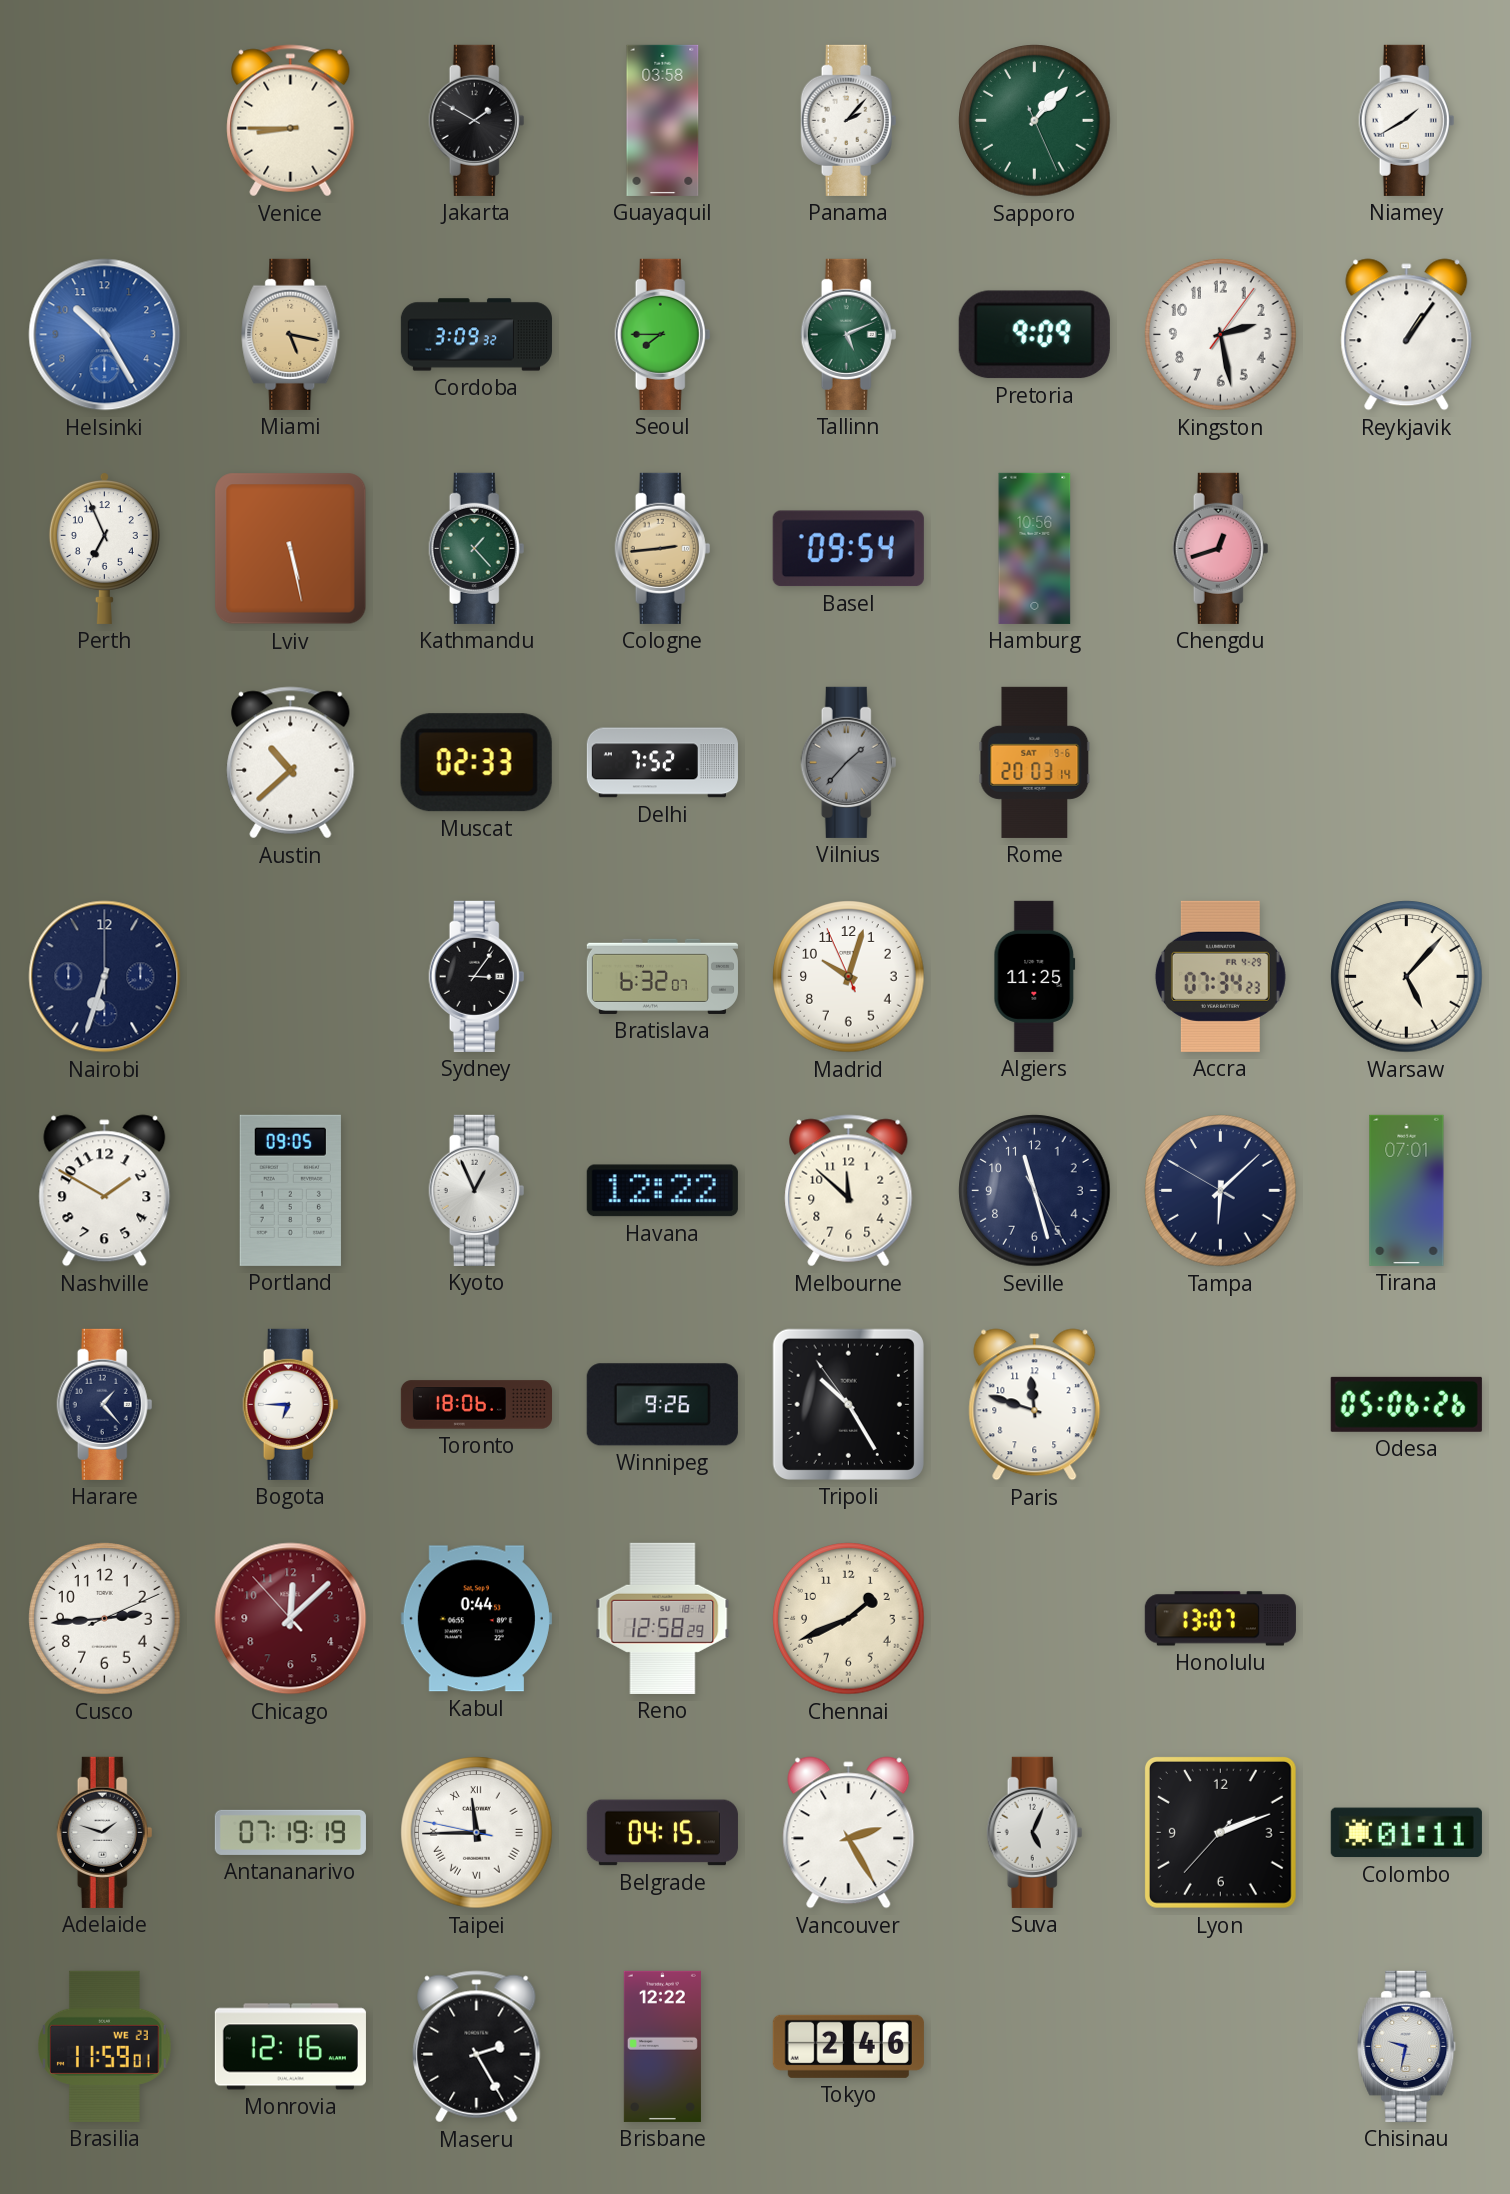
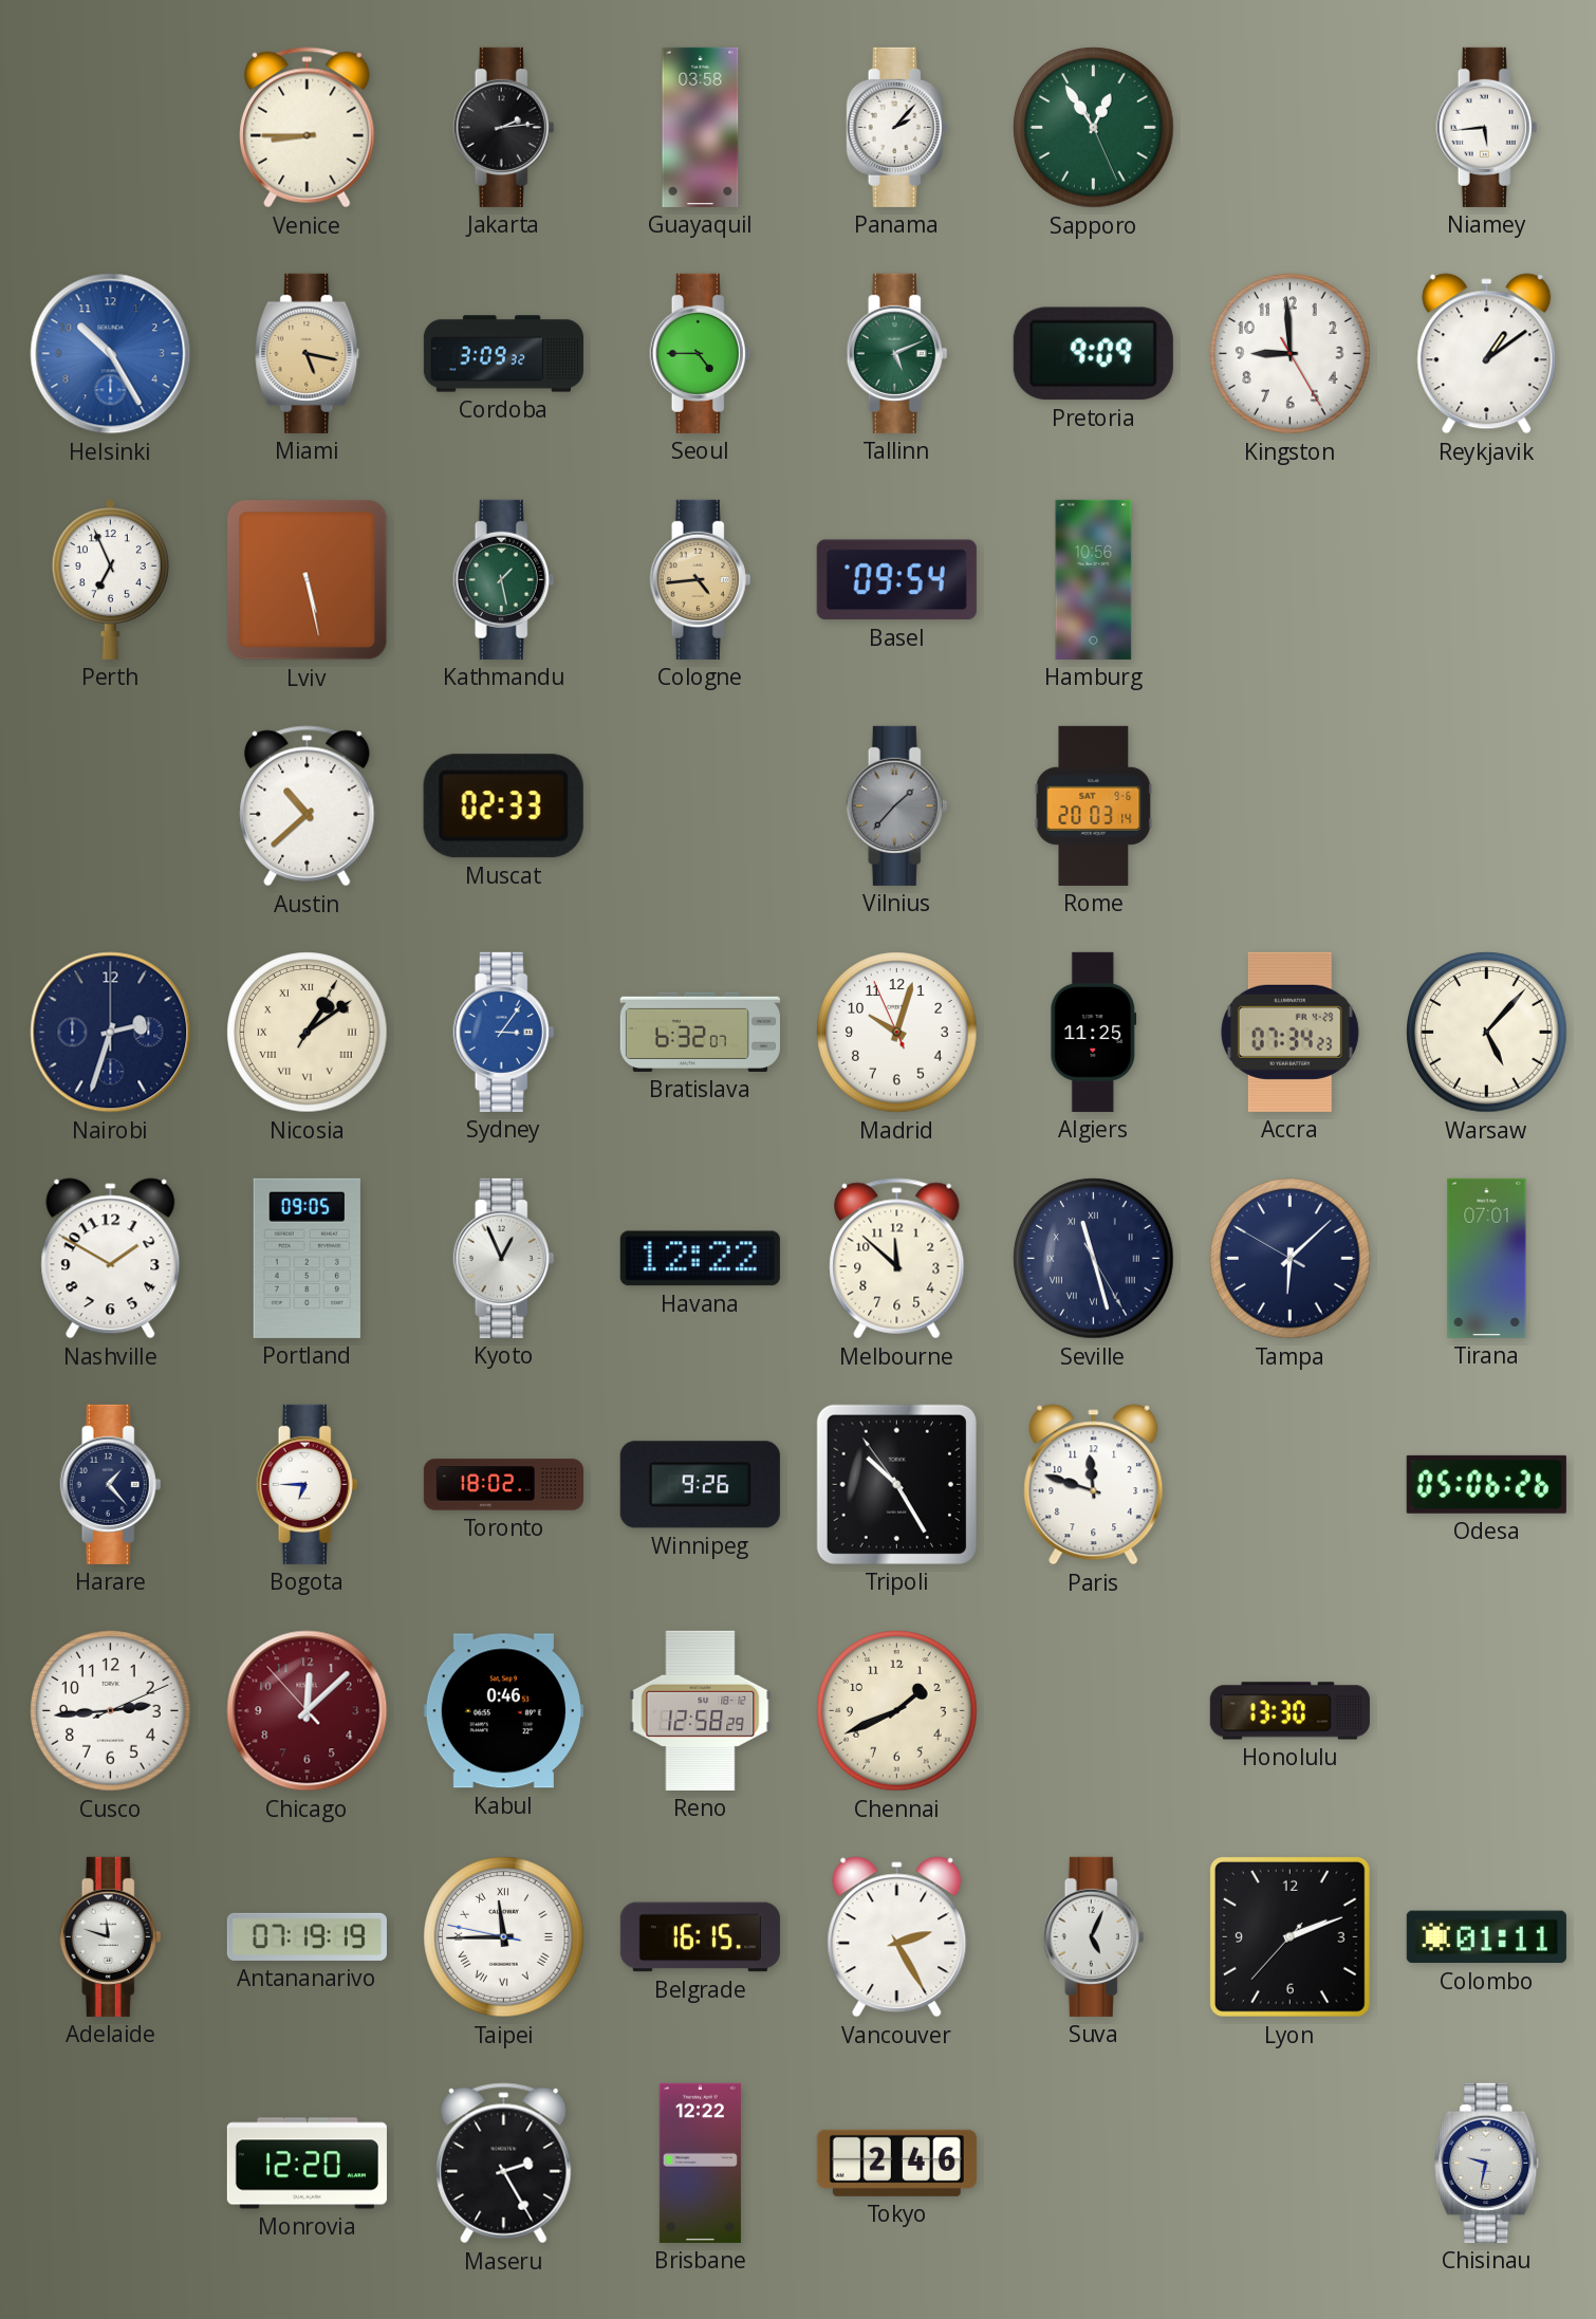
Jakarta: 1:50 -> 2:14
Sapporo: 1:07 -> 12:54
Niamey: 1:40 -> 5:44
Seoul: 7:45 -> 4:45
Kingston: 2:28 -> 8:59
Reykjavik: 1:06 -> 1:09
Kathmandu: 1:23 -> 1:28
Cologne: 2:44 -> 4:44
Chengdu: 12:42 -> none
Delhi: 7:52 -> none
Nairobi: 6:33 -> 2:33
Nicosia: none -> 1:09
Sydney dial: black -> blue
Seville numerals: Arabic -> Roman
Toronto: 18:06 -> 18:02
Kabul: 0:44 -> 0:46
Honolulu: 13:07 -> 13:30
Adelaide: 1:48 -> 11:48
Belgrade: 04:15 -> 16:15
Brasilia: 11:59 -> none
Monrovia: 12:16 -> 12:20
